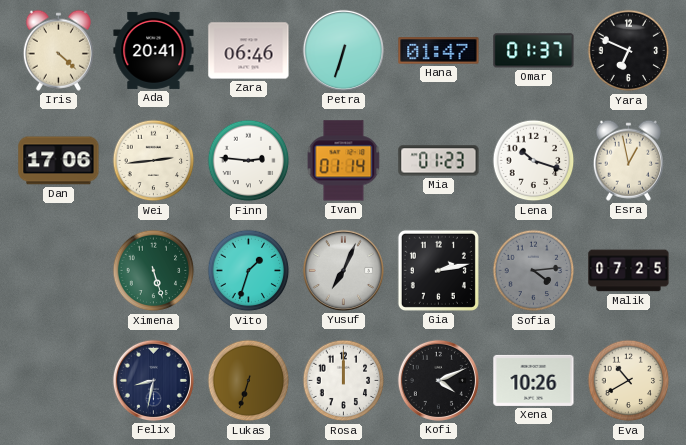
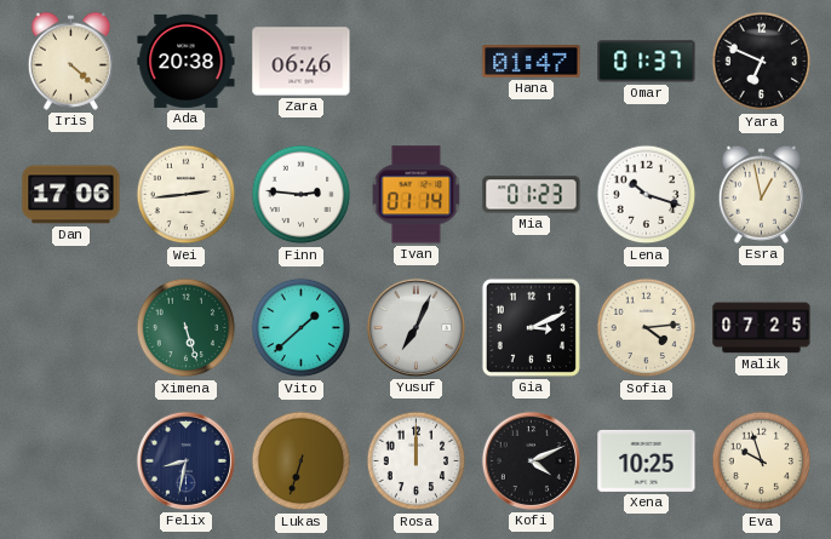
Ada: 20:41 -> 20:38
Petra: 6:33 -> none
Vito: 1:33 -> 1:38
Gia: 2:13 -> 3:11
Sofia dial: grey -> cream
Xena: 10:26 -> 10:25
Eva: 10:40 -> 9:57
